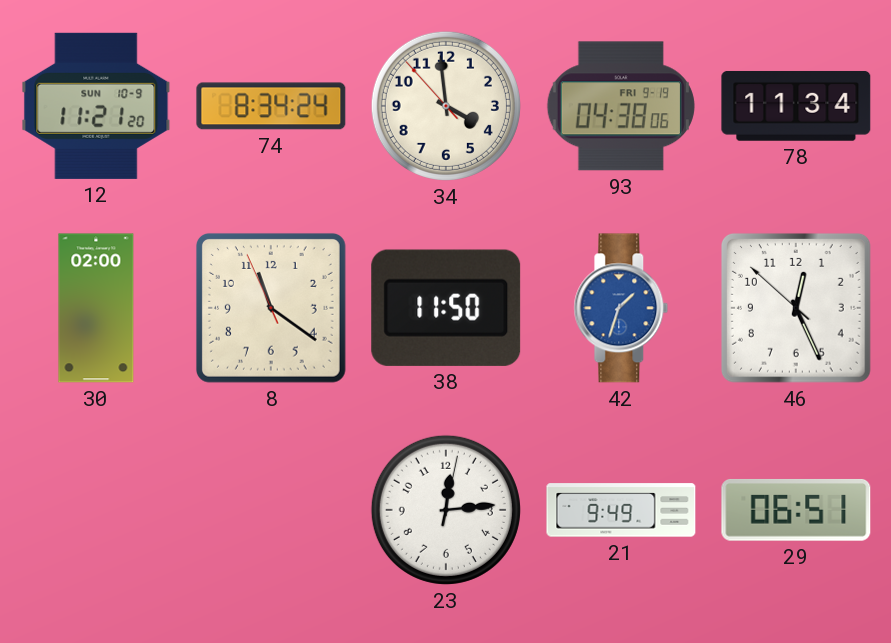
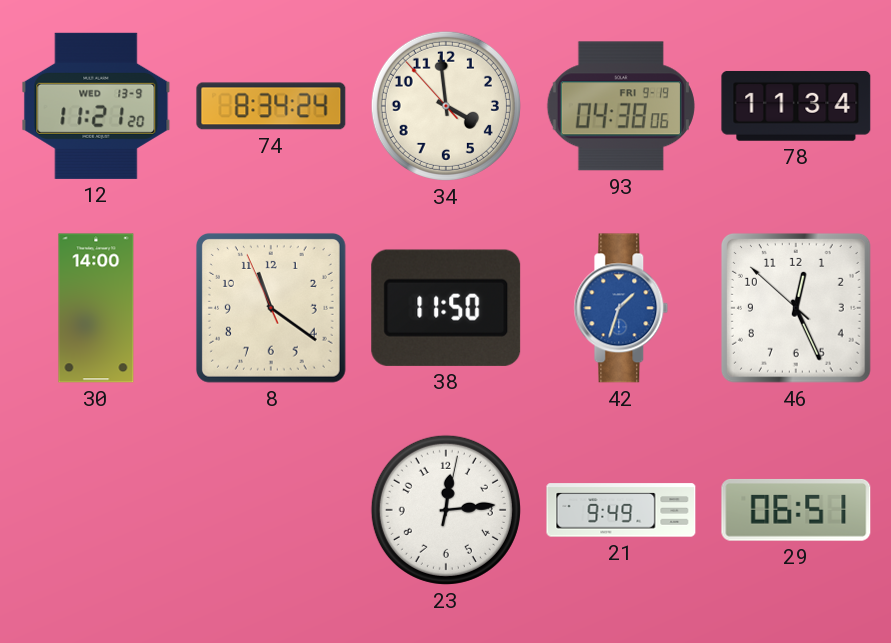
12 date: SUN 10-9 -> WED 13-9
30: 02:00 -> 14:00
